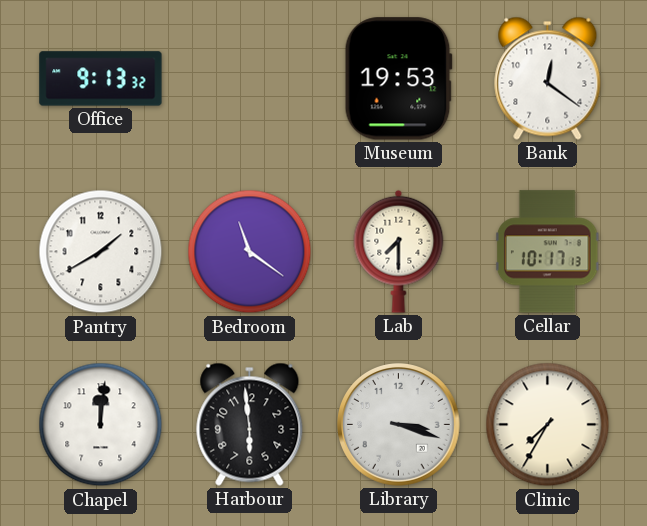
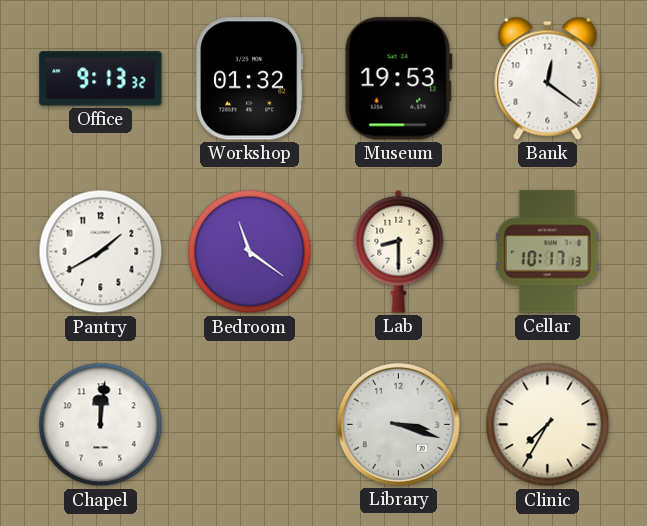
Workshop: none -> 01:32
Lab: 7:30 -> 8:30
Harbour: 5:59 -> none
